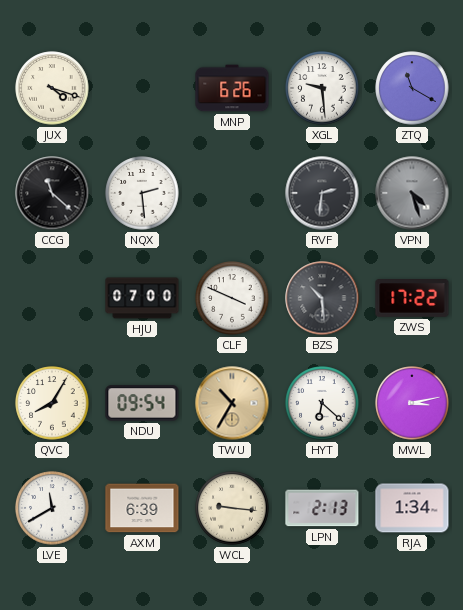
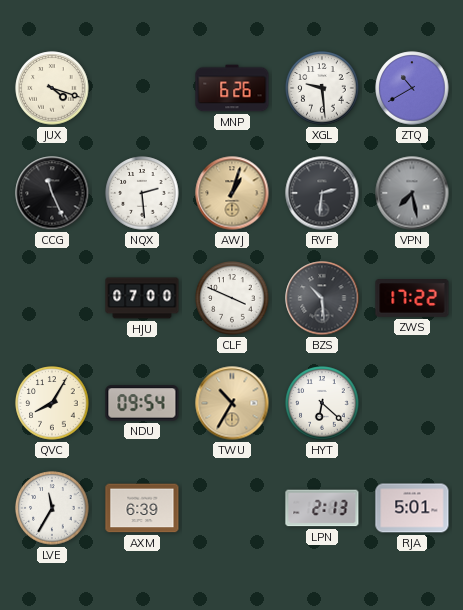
ZTQ: 11:20 -> 10:40
CCG: 11:22 -> 11:26
AWJ: none -> 1:03
VPN: 4:27 -> 7:28
MWL: 3:13 -> none
LVE: 11:40 -> 11:35
WCL: 9:16 -> none
RJA: 1:34 -> 5:01
